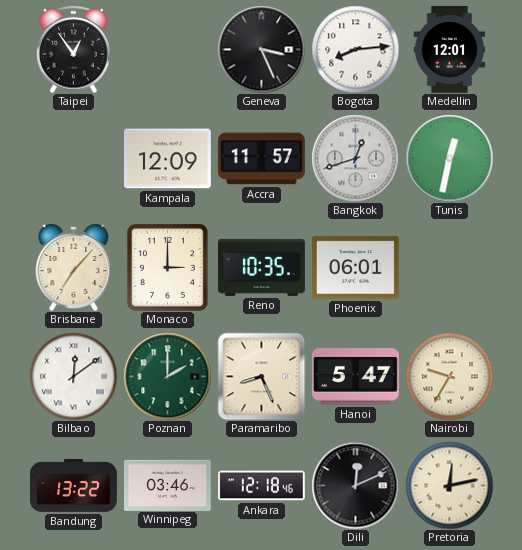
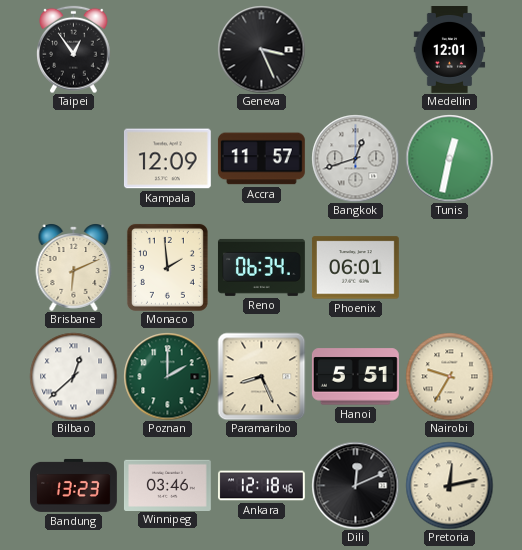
Bogota: 8:14 -> none
Brisbane: 7:07 -> 6:11
Monaco: 3:00 -> 1:59
Reno: 10:35 -> 06:34
Bilbao: 12:09 -> 12:38
Hanoi: 5:47 -> 5:51
Bandung: 13:22 -> 13:23
